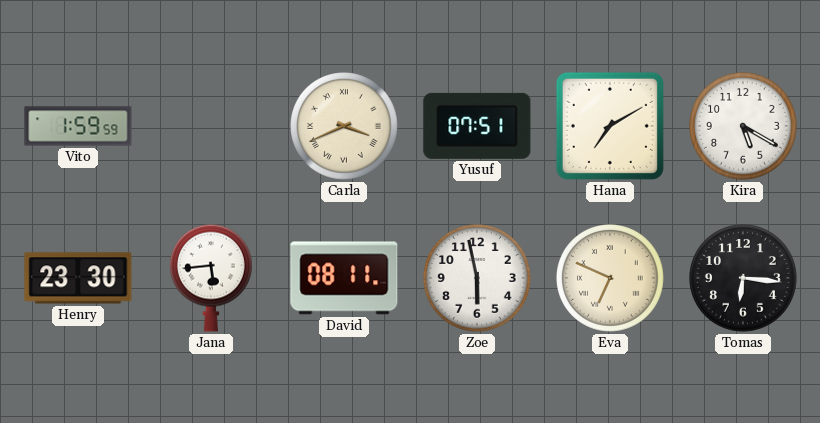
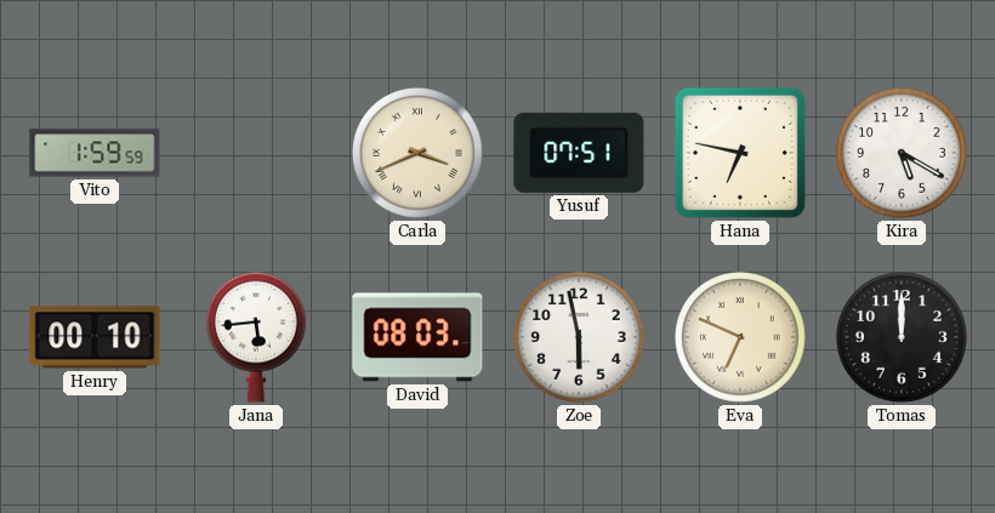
Hana: 7:10 -> 6:47
Henry: 23:30 -> 00:10
David: 08:11 -> 08:03
Tomas: 6:16 -> 12:00
